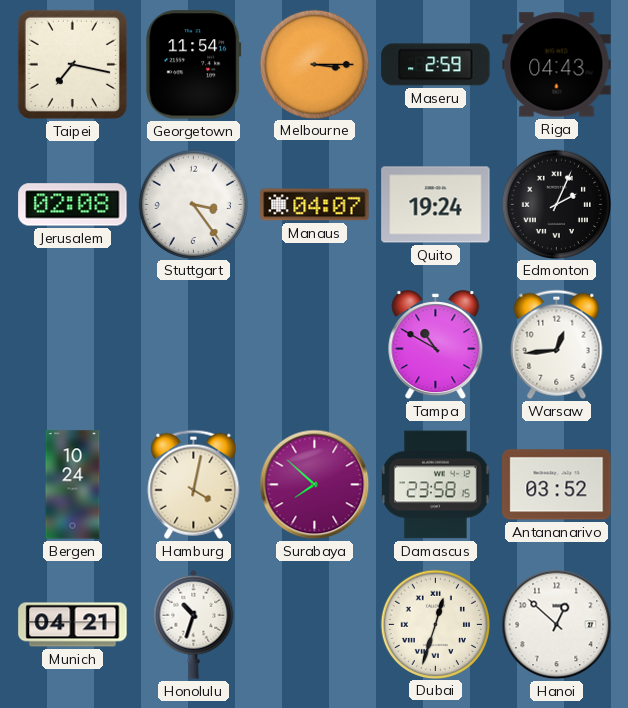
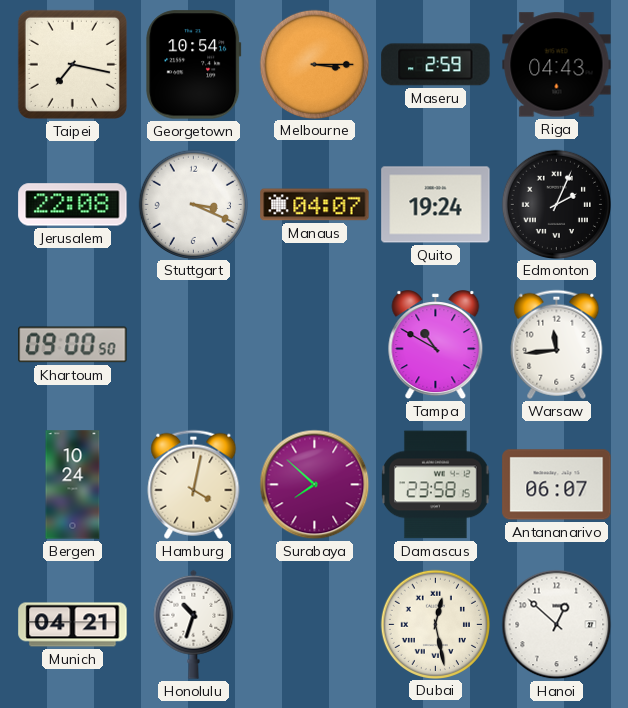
Georgetown: 11:54 -> 10:54
Jerusalem: 02:08 -> 22:08
Stuttgart: 3:24 -> 3:19
Khartoum: none -> 09:00
Warsaw: 12:44 -> 11:44
Antananarivo: 03:52 -> 06:07
Dubai: 12:33 -> 12:28
